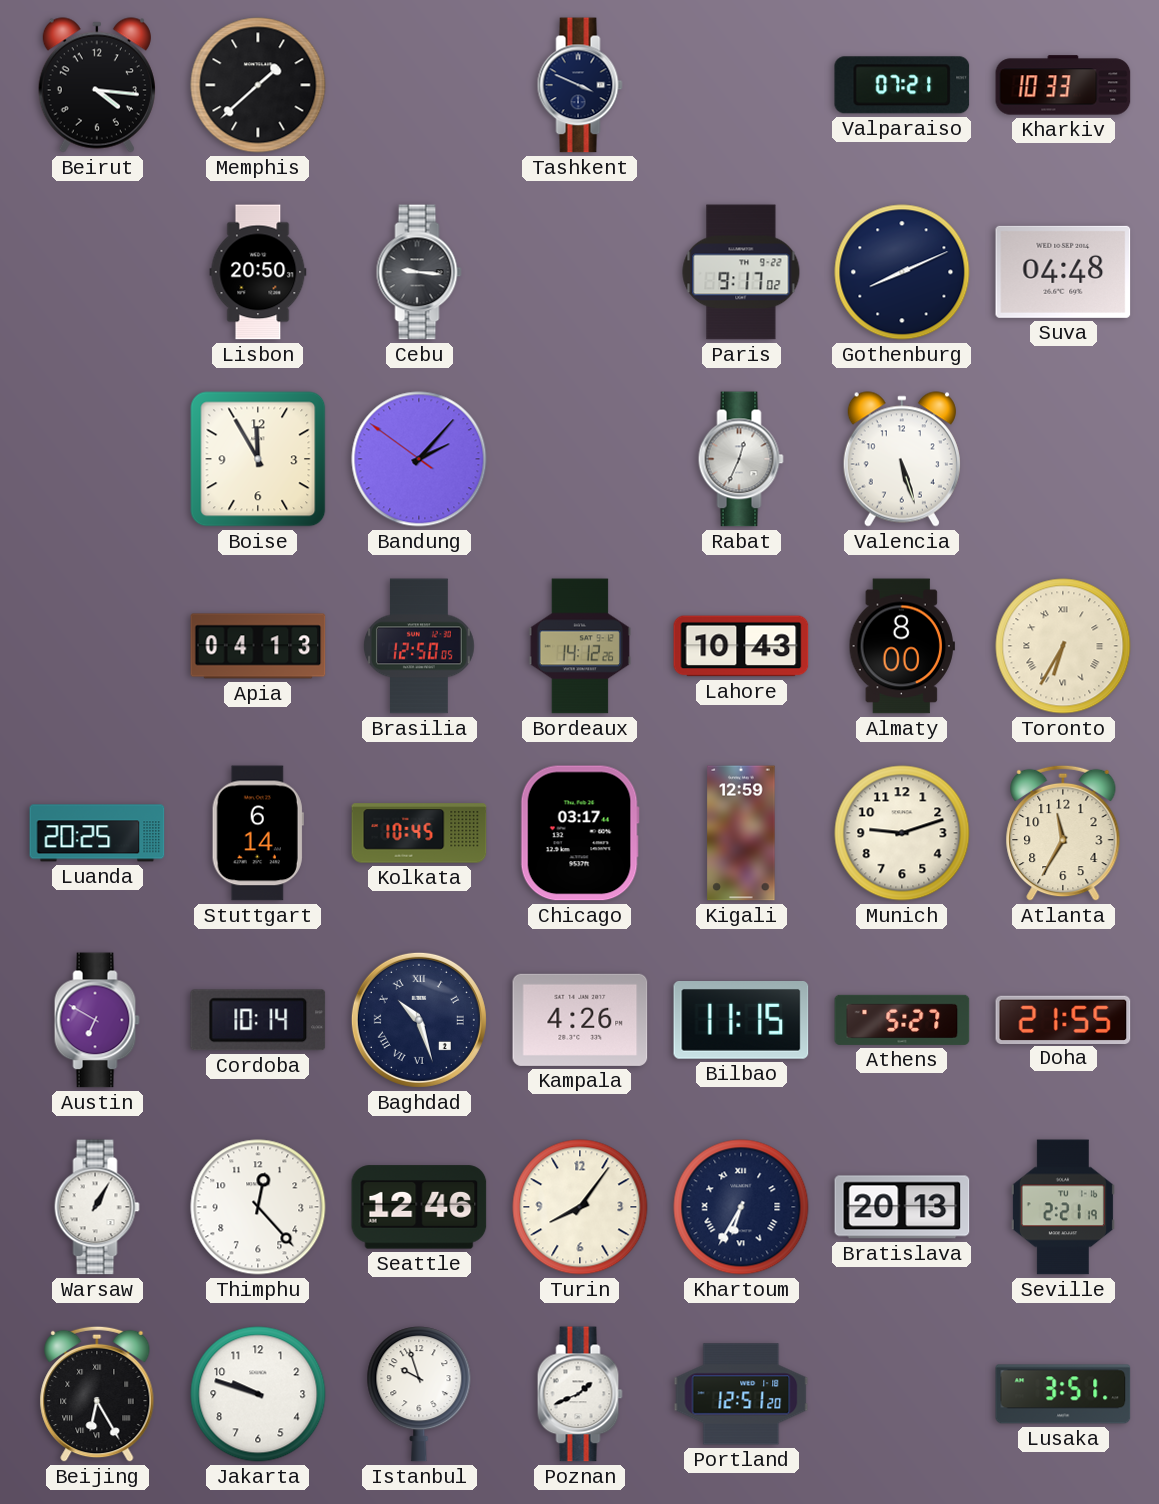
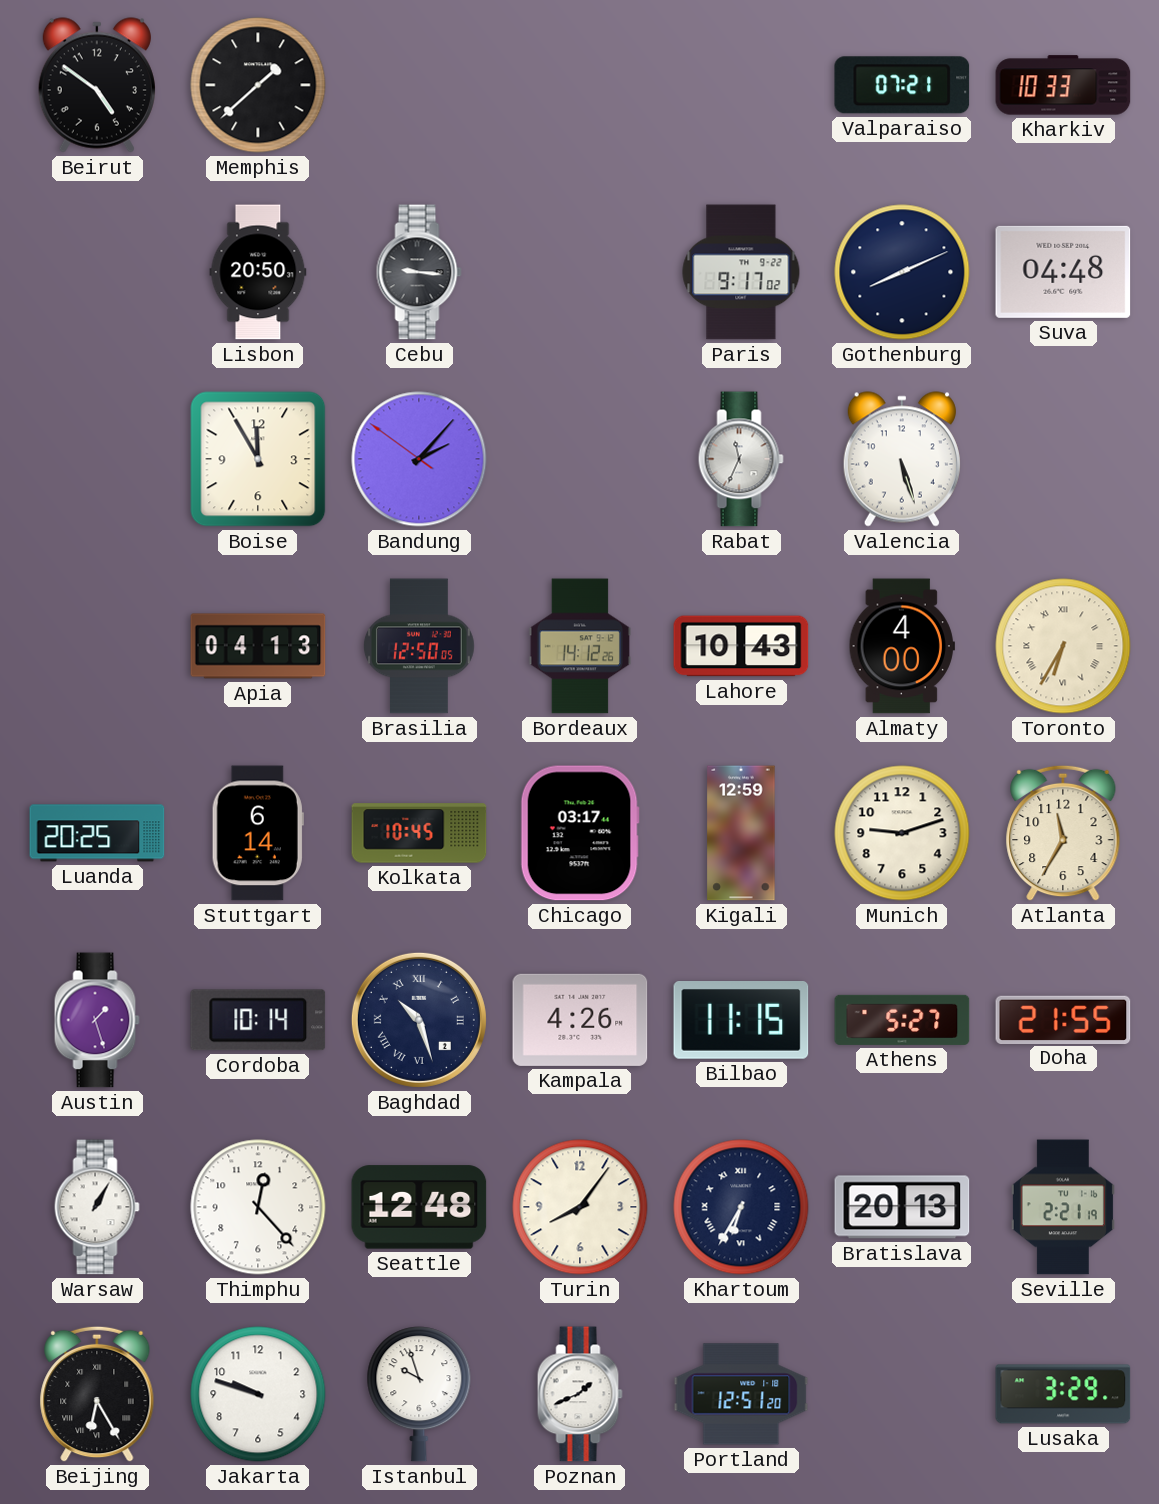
Beirut: 4:16 -> 4:51
Tashkent: 3:49 -> none
Rabat: 12:34 -> 11:34
Almaty: 8:00 -> 4:00
Austin: 6:50 -> 1:27
Seattle: 12:46 -> 12:48
Lusaka: 3:51 -> 3:29
